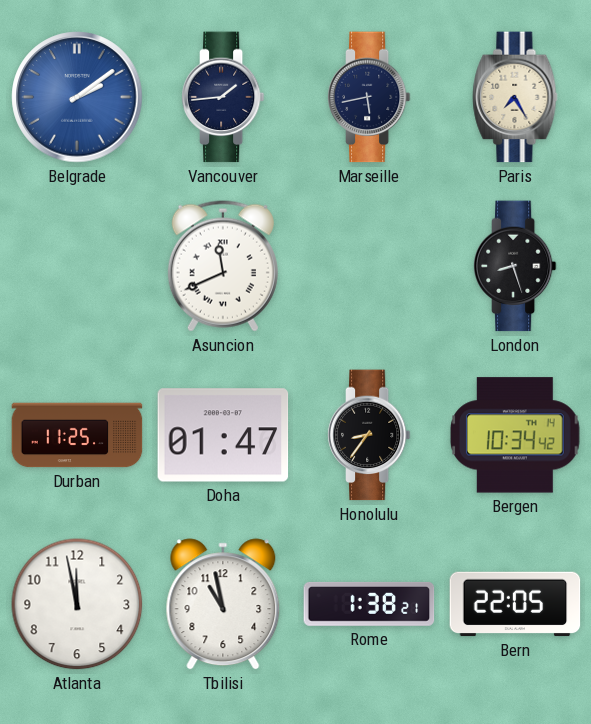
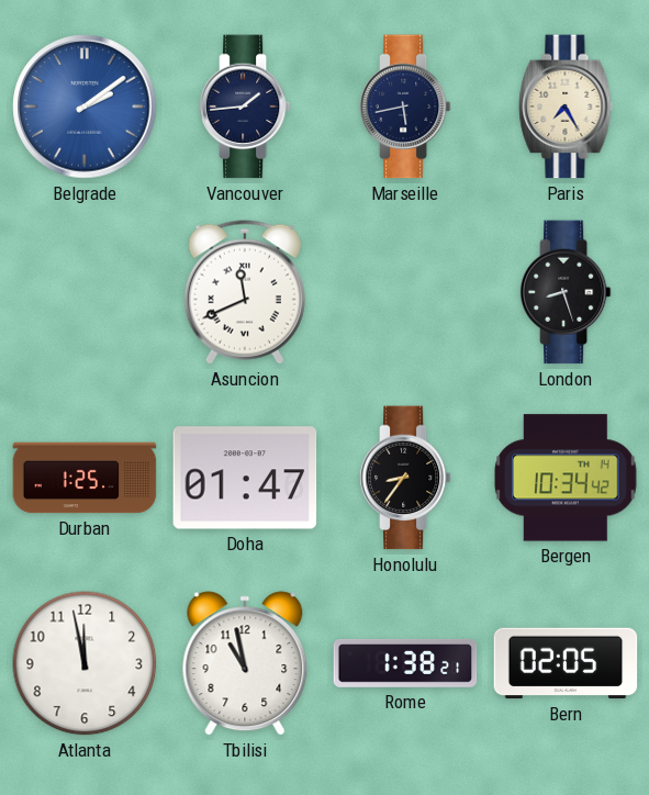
Durban: 11:25 -> 1:25
Bern: 22:05 -> 02:05
